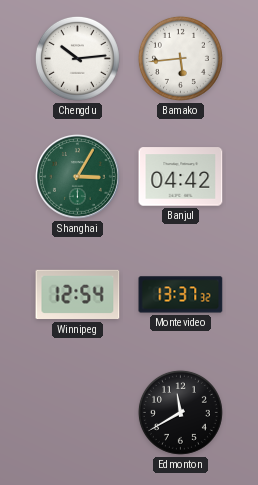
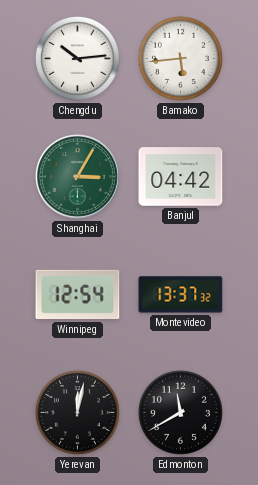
Yerevan: none -> 12:02
